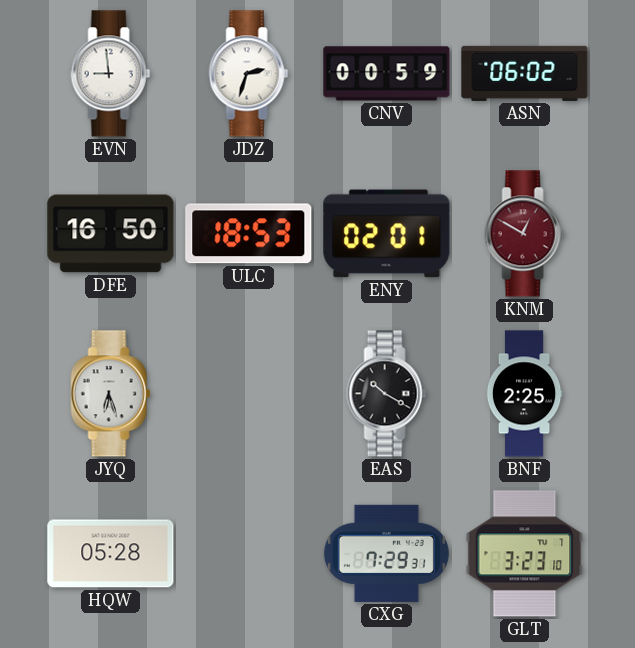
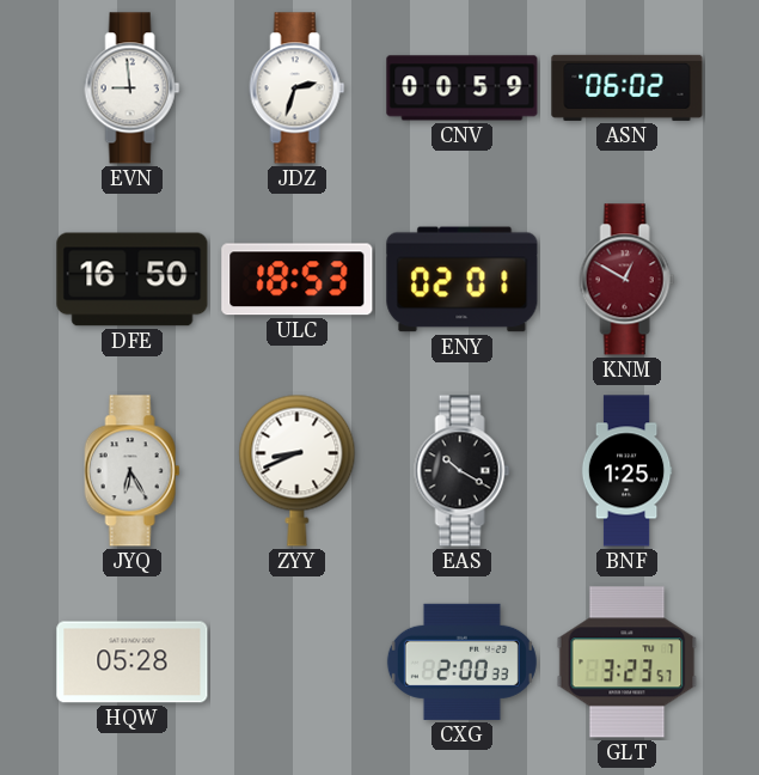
JYQ: 6:27 -> 6:25
ZYY: none -> 8:41
BNF: 2:25 -> 1:25
CXG: 7:29 -> 2:00
GLT: 3:23:10 -> 3:23:57
